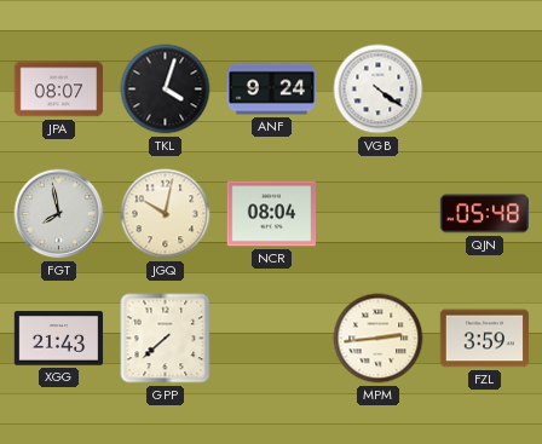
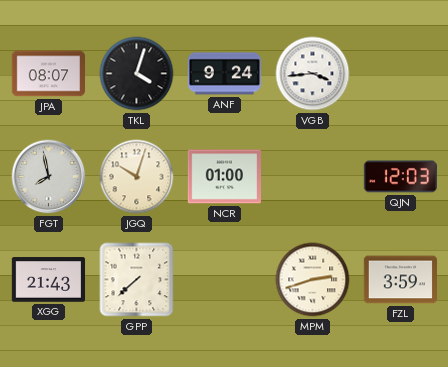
VGB: 4:21 -> 3:44
JGQ: 10:02 -> 10:03
NCR: 08:04 -> 01:00
QJN: 05:48 -> 12:03
MPM: 2:44 -> 2:42
